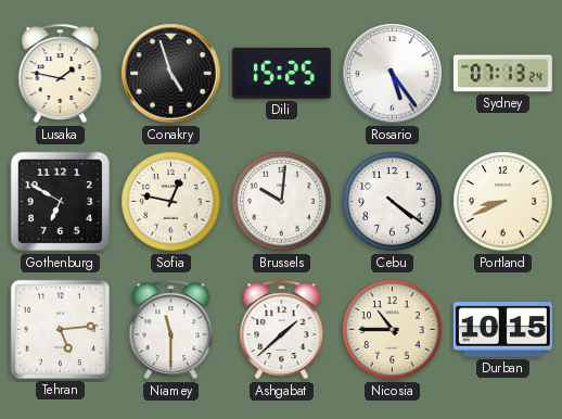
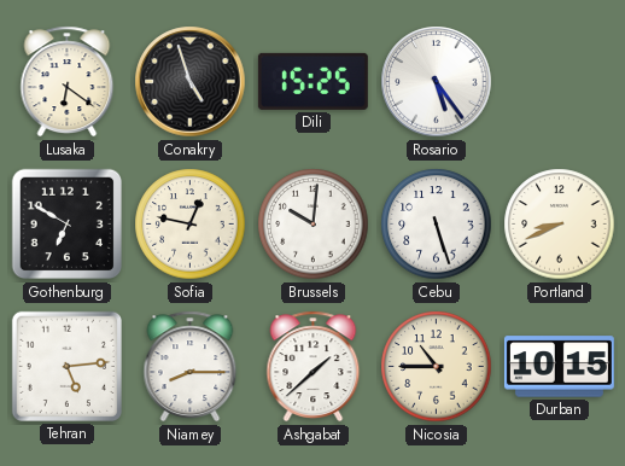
Lusaka: 1:47 -> 6:21
Sydney: 07:13 -> none
Cebu: 4:21 -> 5:27
Niamey: 11:30 -> 8:15
